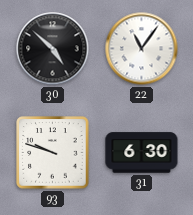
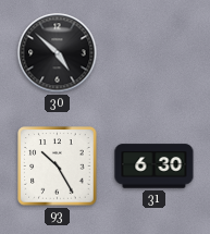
22: 11:06 -> none
93: 9:48 -> 10:25
